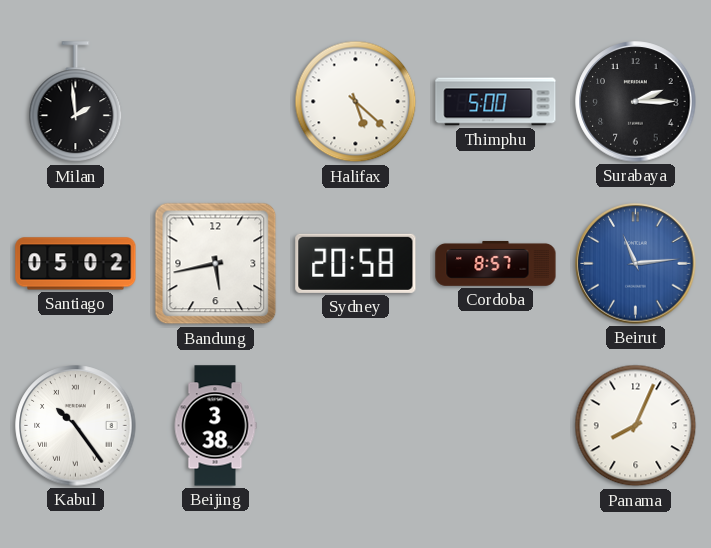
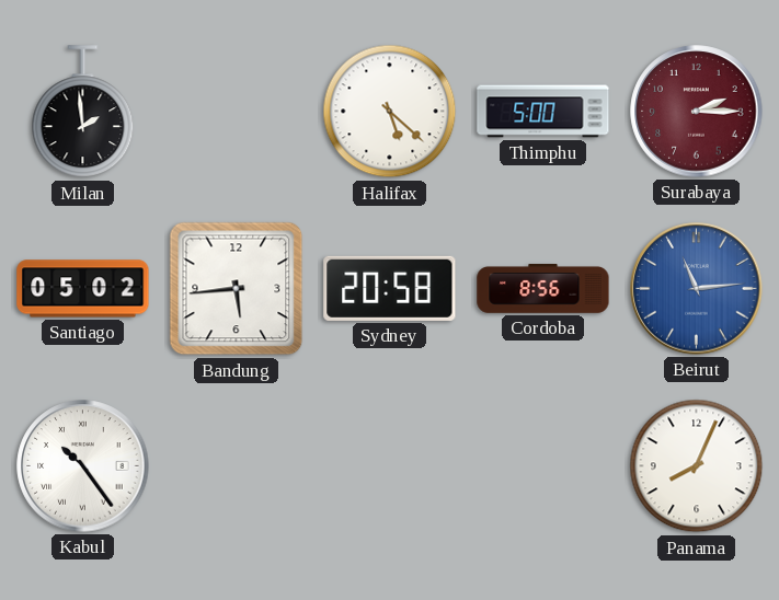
Surabaya dial: black -> burgundy
Bandung: 5:43 -> 5:44
Cordoba: 8:57 -> 8:56
Beijing: 3:38 -> none
